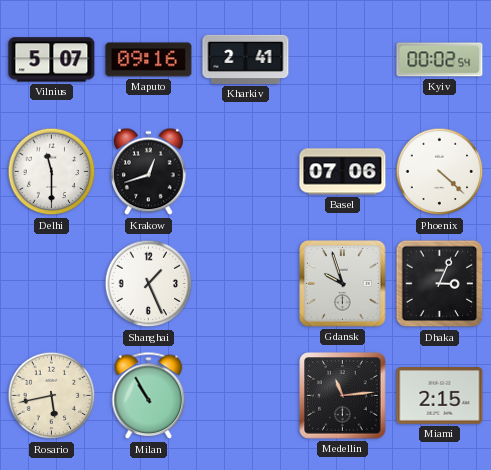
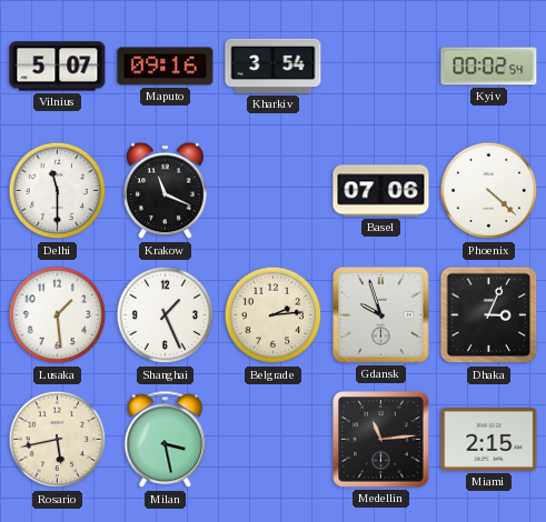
Kharkiv: 2:41 -> 3:54
Krakow: 12:42 -> 11:19
Lusaka: none -> 1:29
Belgrade: none -> 2:14
Milan: 10:55 -> 3:28
